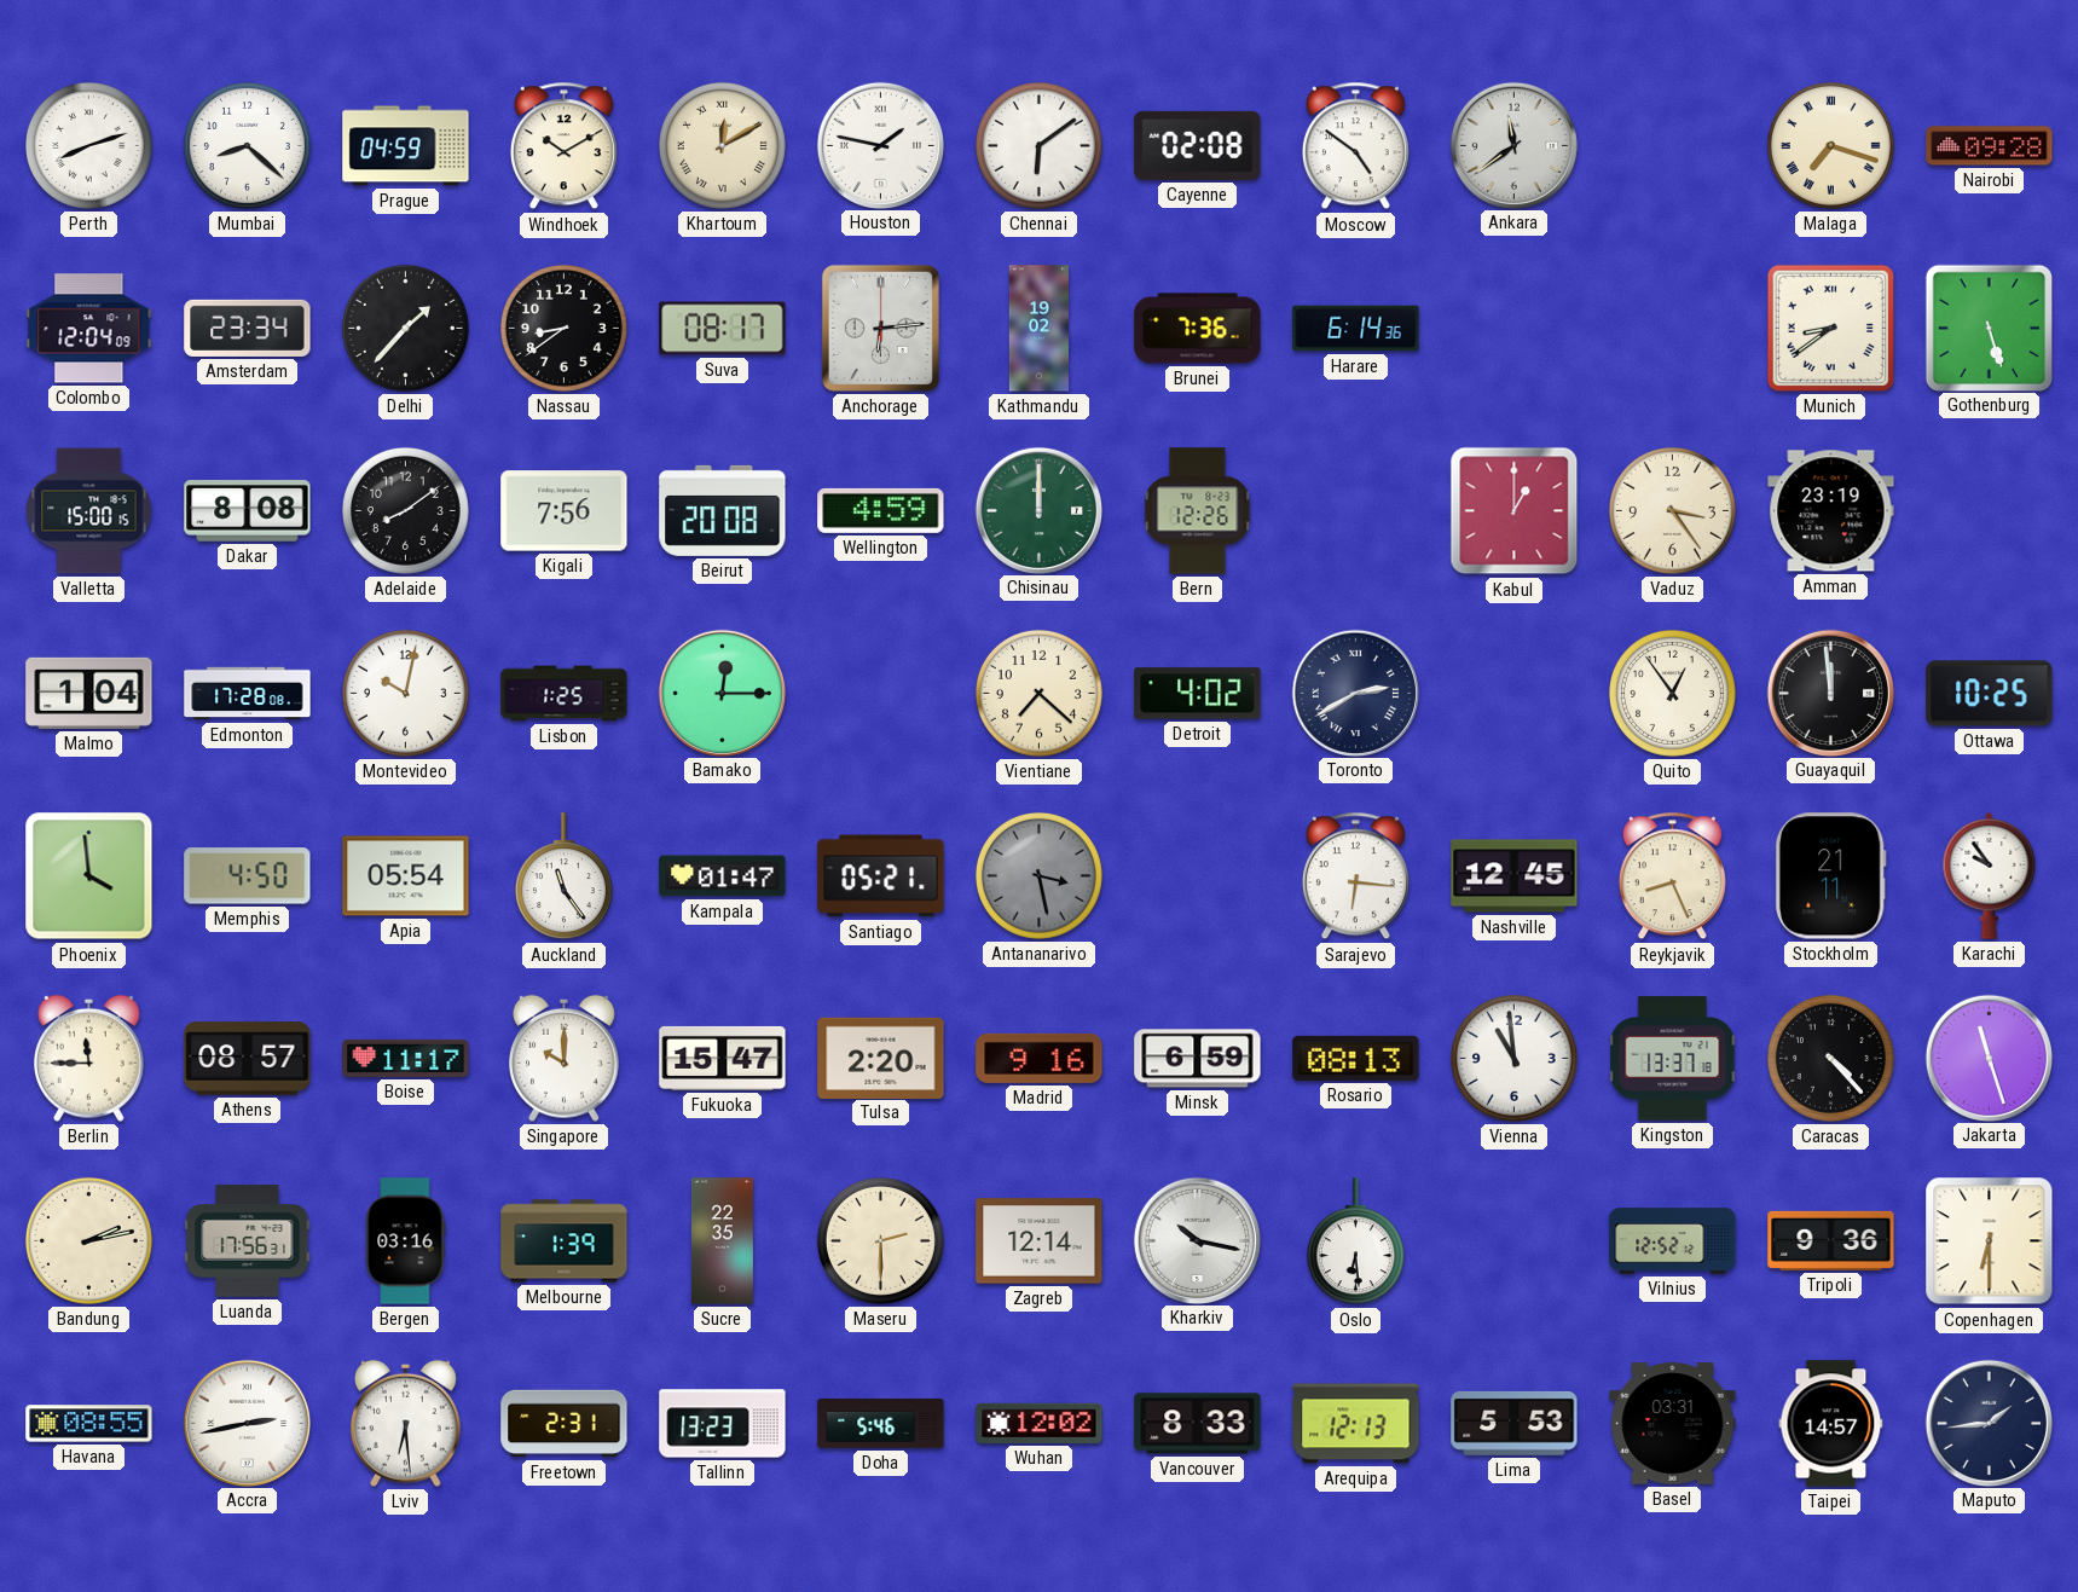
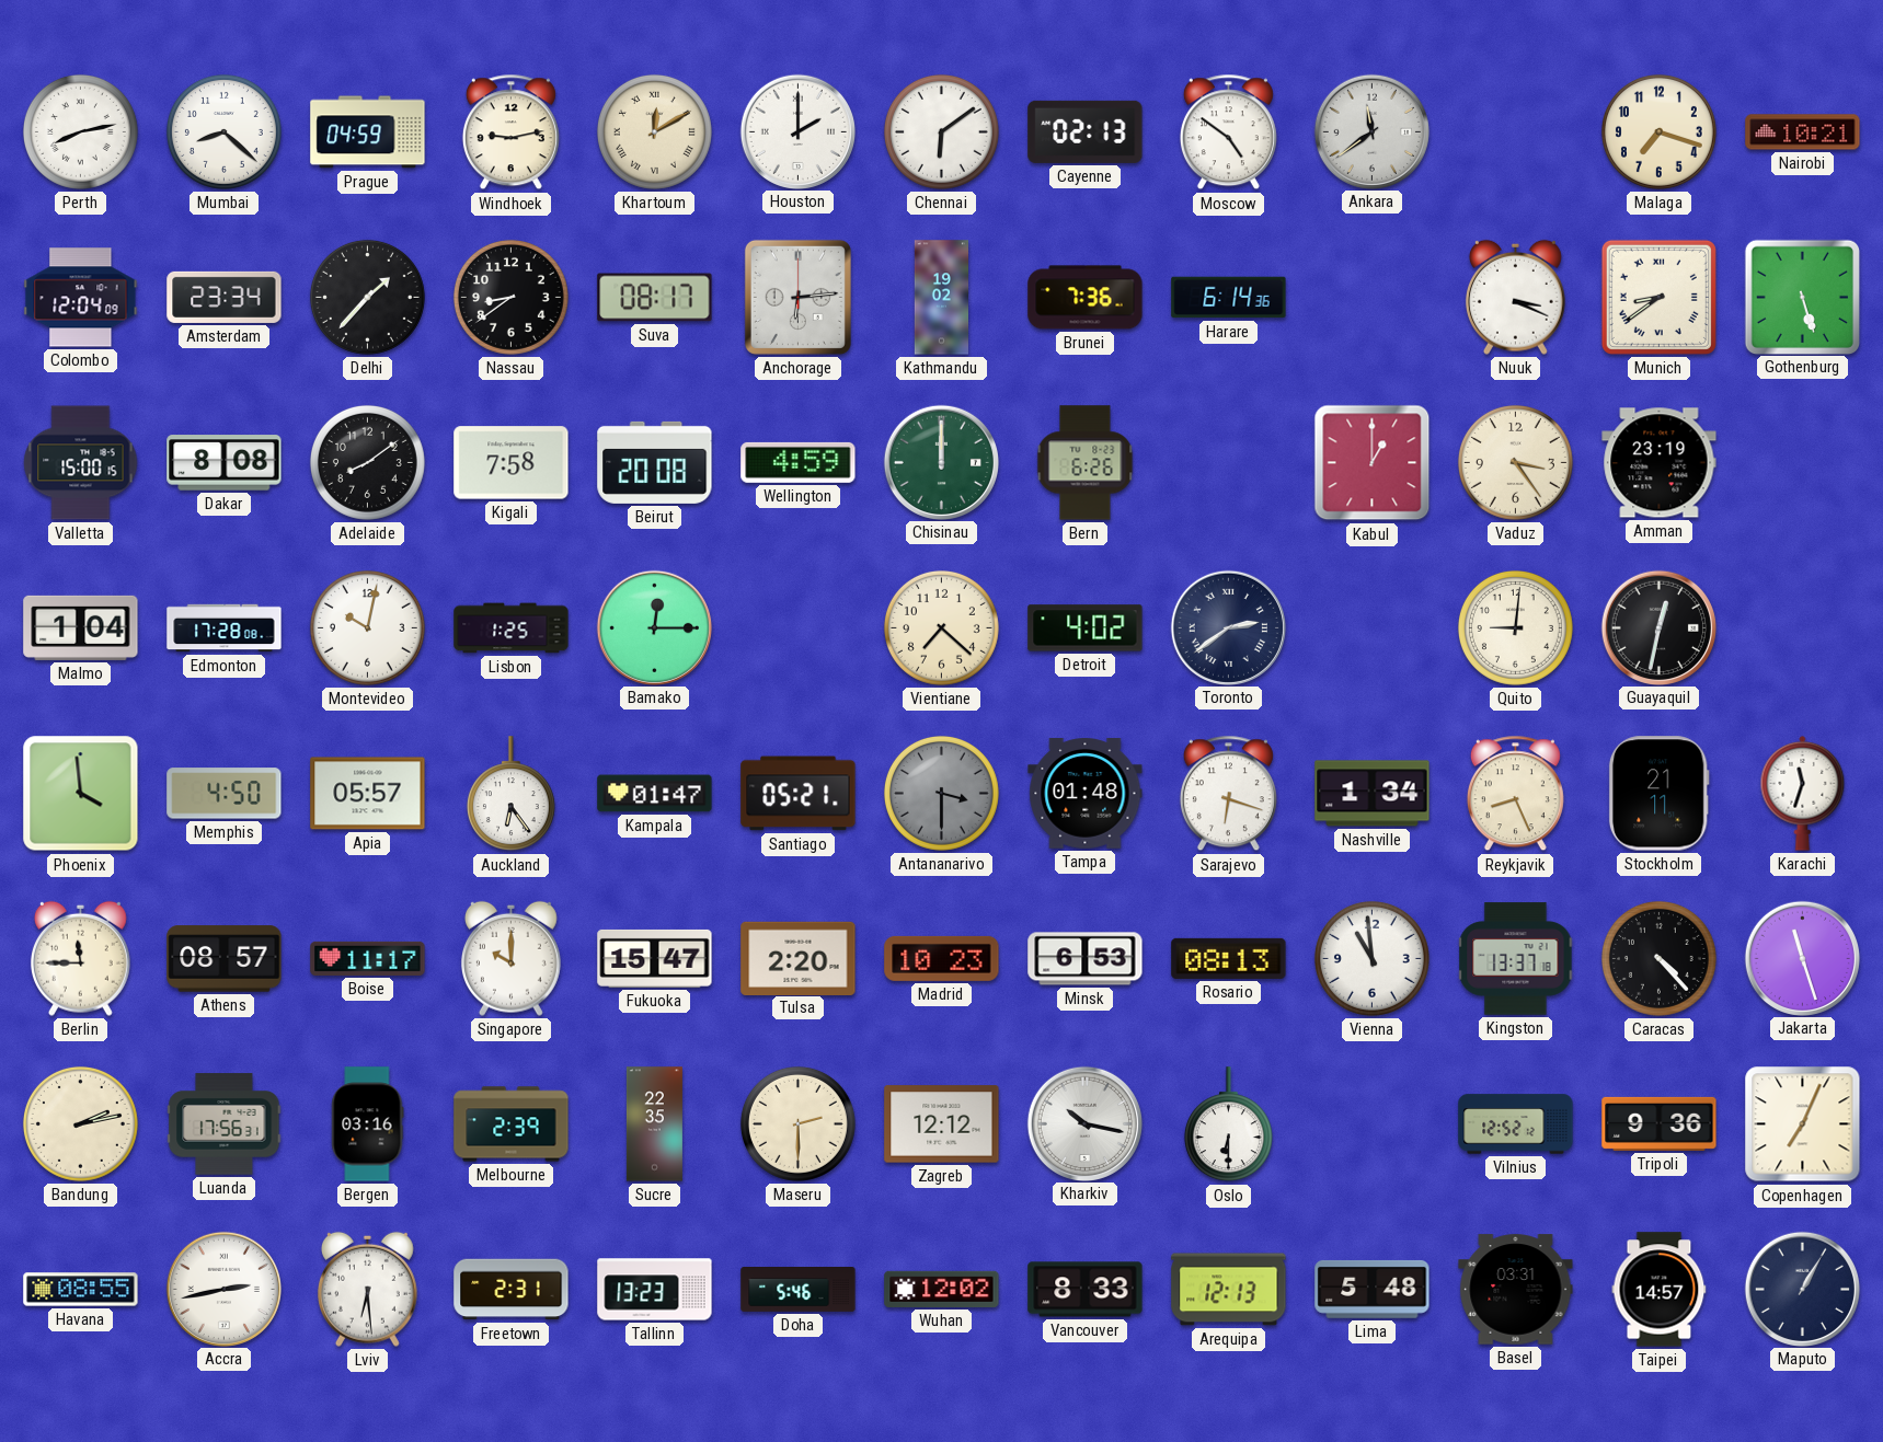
Perth: 8:12 -> 8:13
Windhoek: 10:10 -> 9:13
Houston: 1:47 -> 2:00
Cayenne: 02:08 -> 02:13
Malaga numerals: Roman -> Arabic
Nairobi: 09:28 -> 10:21
Nuuk: none -> 3:19
Kigali: 7:56 -> 7:58
Bern: 12:26 -> 6:26
Toronto: 2:40 -> 2:39
Quito: 12:54 -> 9:01
Guayaquil: 11:59 -> 12:32
Ottawa: 10:25 -> none
Apia: 05:54 -> 05:57
Auckland: 11:24 -> 6:24
Antananarivo: 3:28 -> 3:30
Tampa: none -> 01:48
Sarajevo: 6:16 -> 6:18
Nashville: 12:45 -> 1:34
Karachi: 9:54 -> 11:33
Madrid: 9:16 -> 10:23
Minsk: 6:59 -> 6:53
Melbourne: 1:39 -> 2:39
Zagreb: 12:14 -> 12:12
Oslo: 6:29 -> 6:30
Copenhagen: 6:30 -> 7:04
Lima: 5:53 -> 5:48
Maputo: 1:44 -> 1:05
